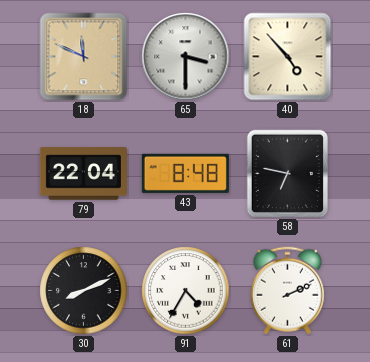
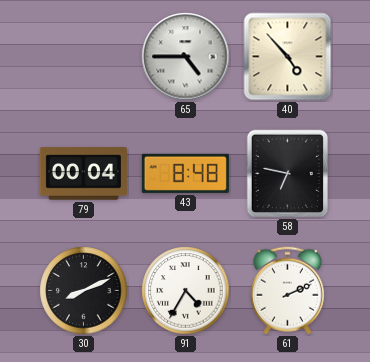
18: 11:49 -> none
65: 3:30 -> 4:45
79: 22:04 -> 00:04
